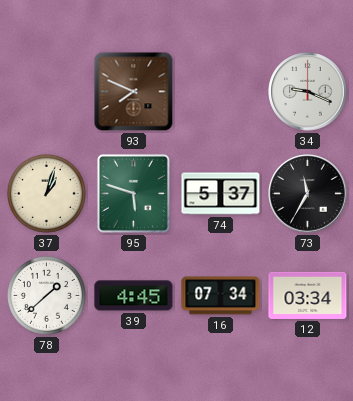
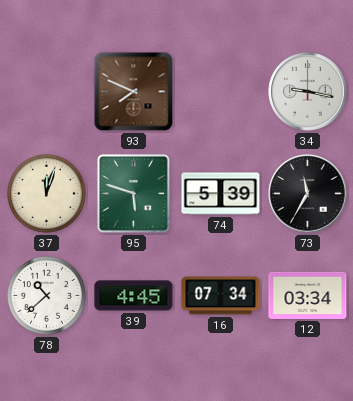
34: 9:19 -> 9:17
37: 1:03 -> 12:03
74: 5:37 -> 5:39
78: 1:38 -> 10:38
